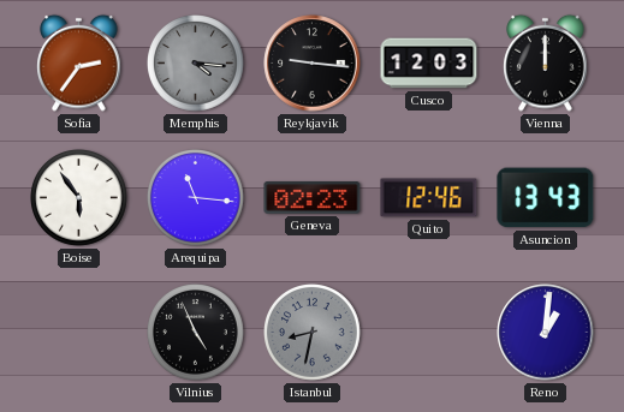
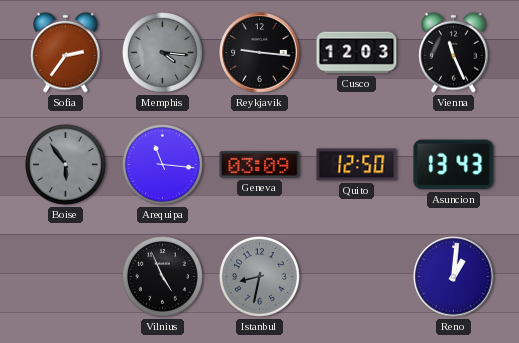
Vienna: 12:00 -> 11:26
Boise dial: white -> grey
Geneva: 02:23 -> 03:09
Quito: 12:46 -> 12:50
